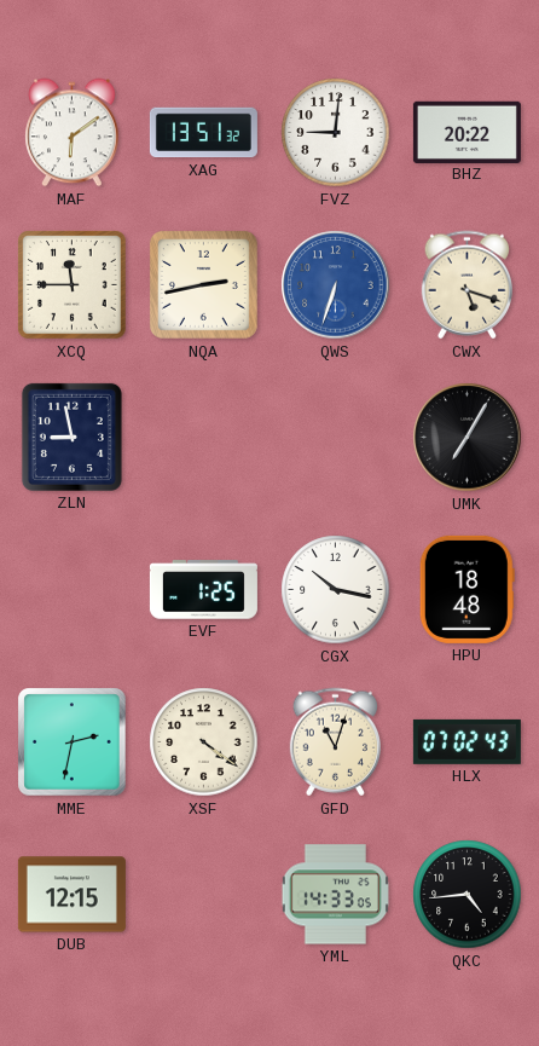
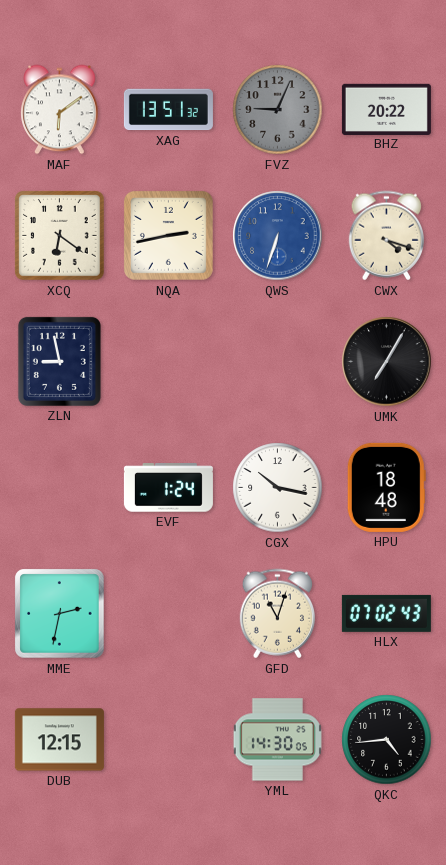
FVZ: 9:01 -> 9:04
FVZ dial: white -> grey
XCQ: 11:45 -> 6:21
CWX: 5:18 -> 4:18
EVF: 1:25 -> 1:24
XSF: 4:21 -> none
YML: 14:33 -> 14:30
